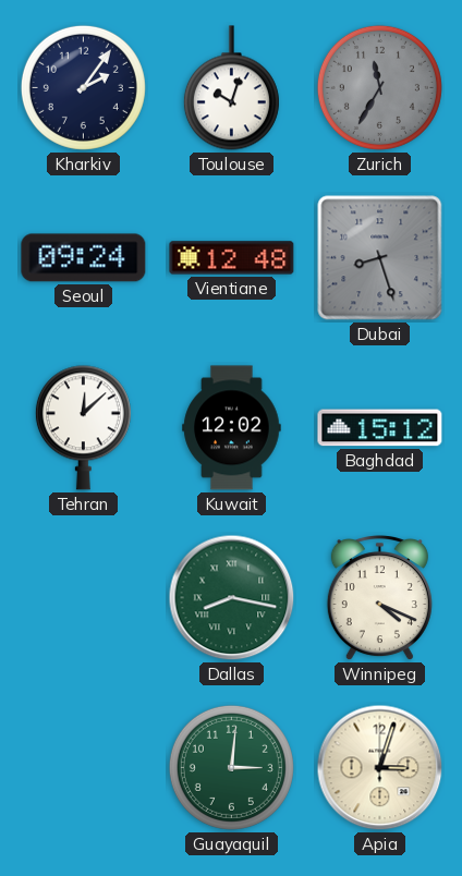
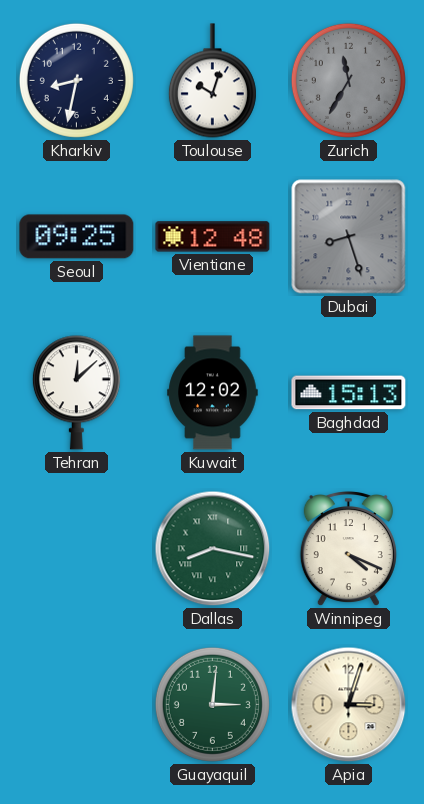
Kharkiv: 2:06 -> 8:32
Seoul: 09:24 -> 09:25
Baghdad: 15:12 -> 15:13
